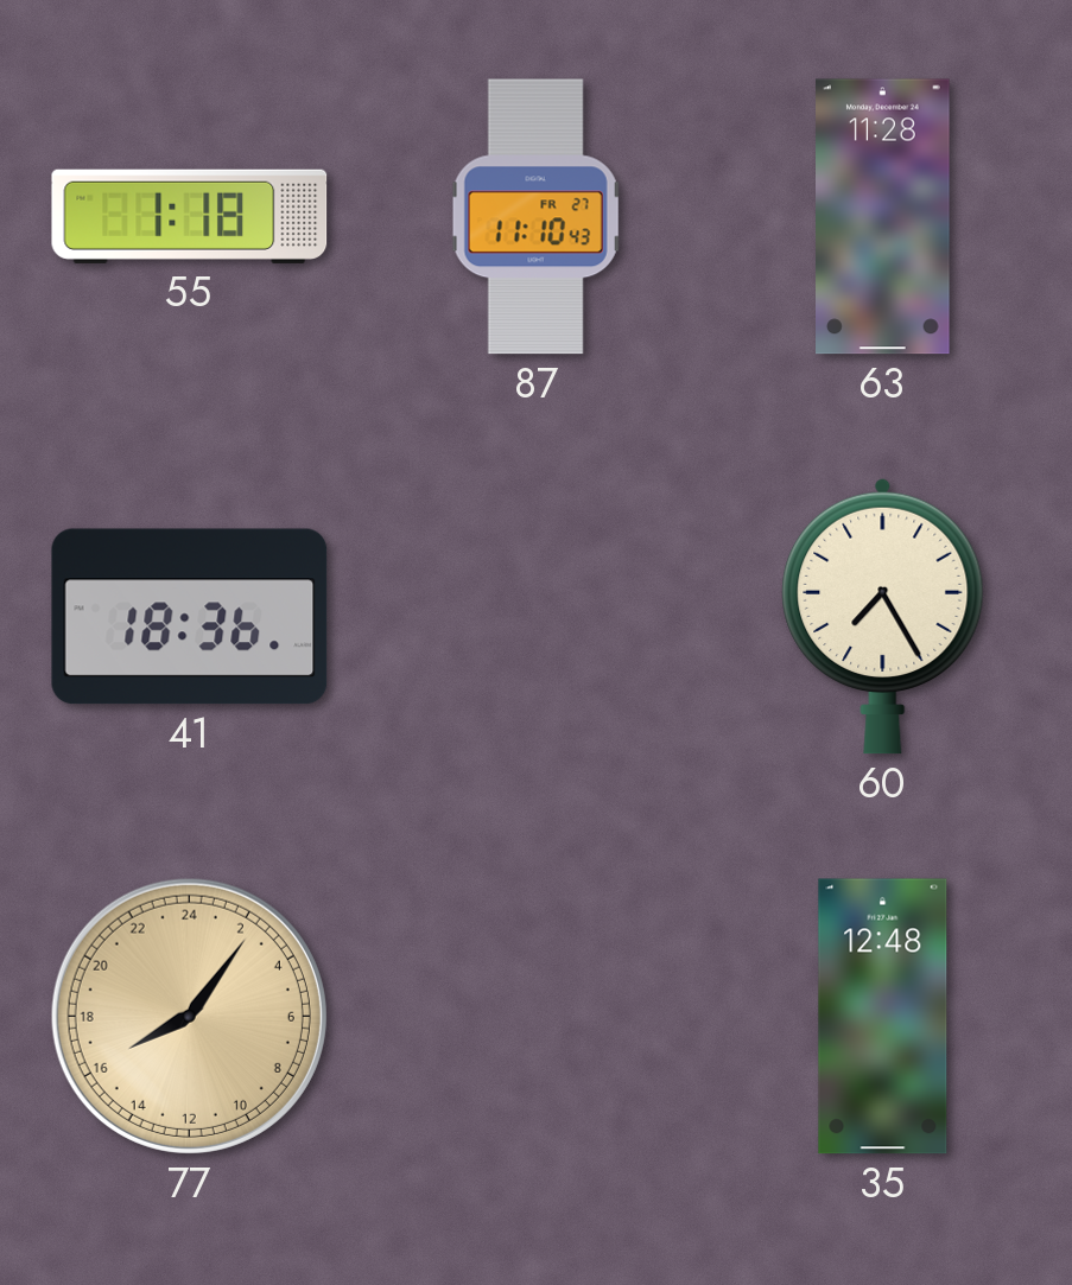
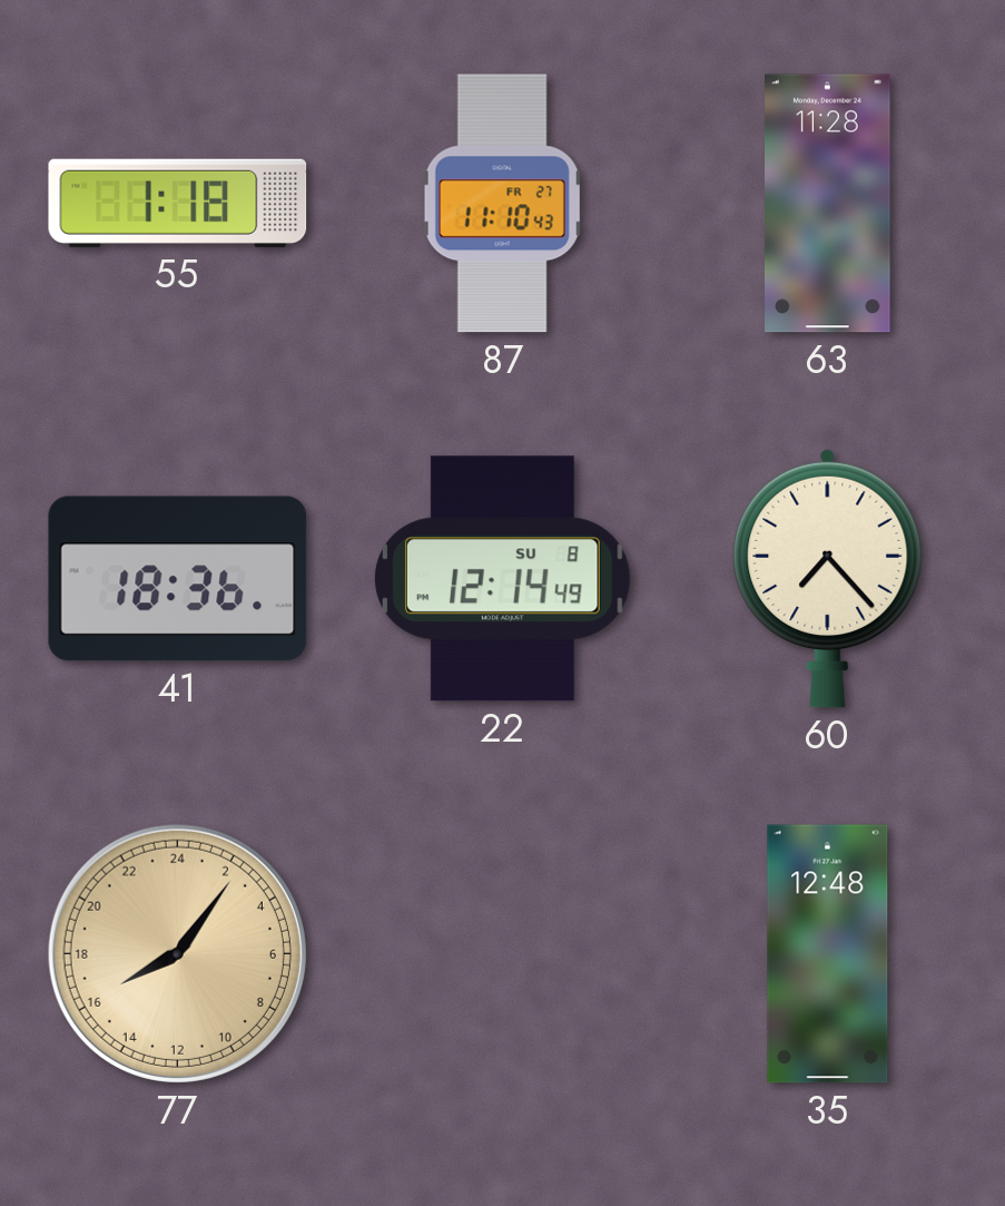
22: none -> 12:14
60: 7:25 -> 7:23
